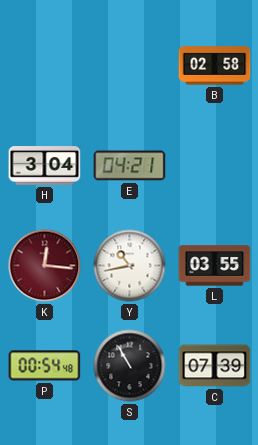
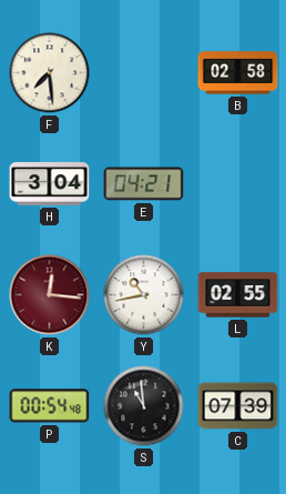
F: none -> 7:29
L: 03:55 -> 02:55
S: 10:55 -> 10:59
